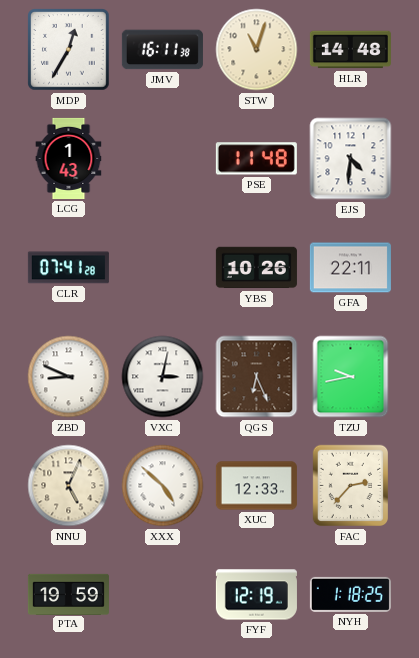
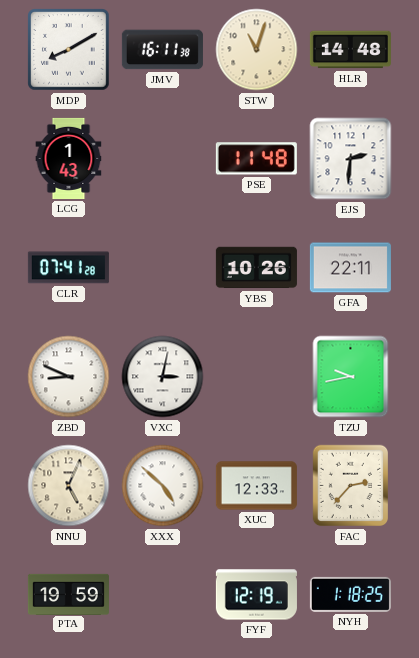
MDP: 12:35 -> 8:10
EJS: 4:31 -> 2:31
QGS: 6:26 -> none
